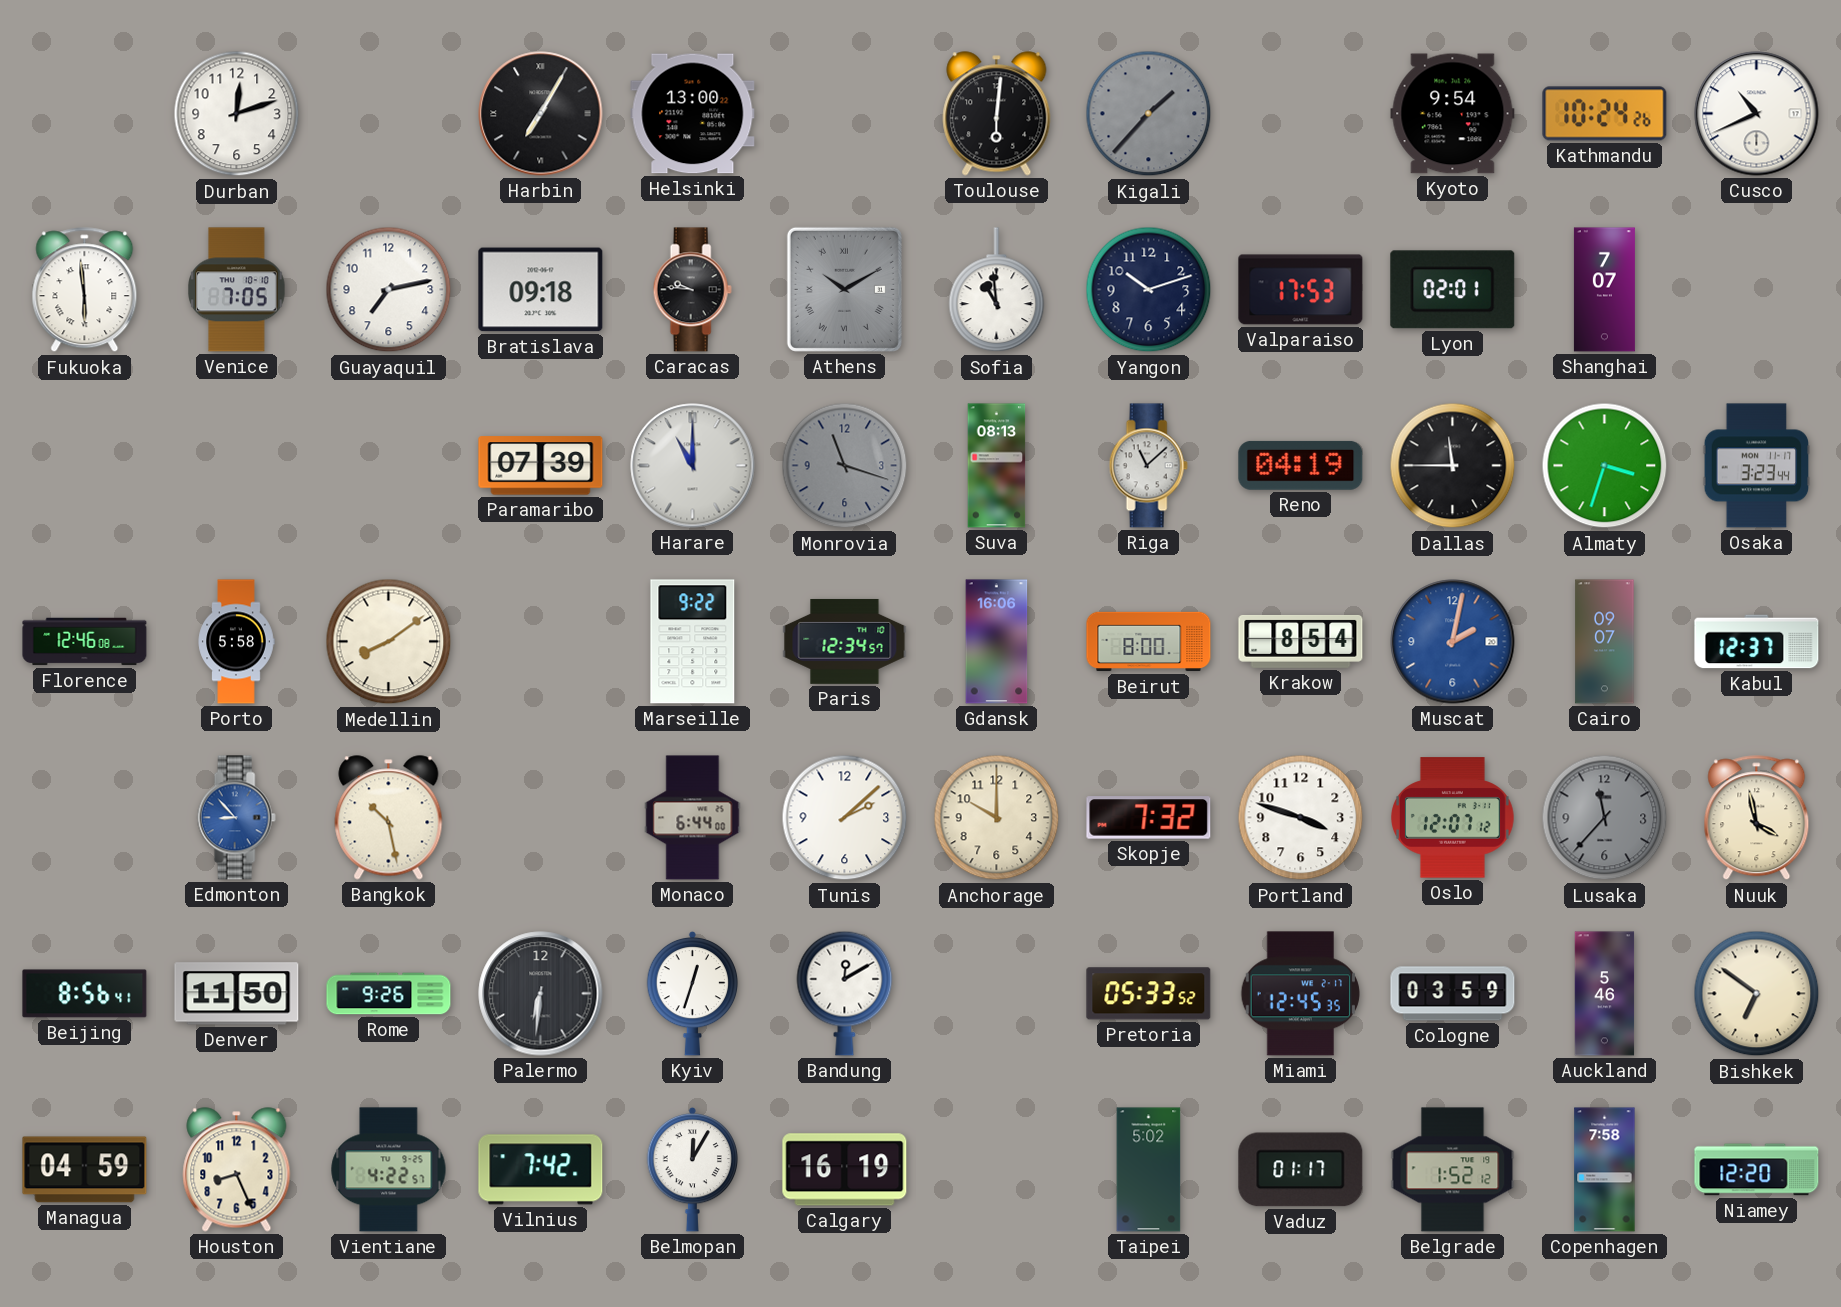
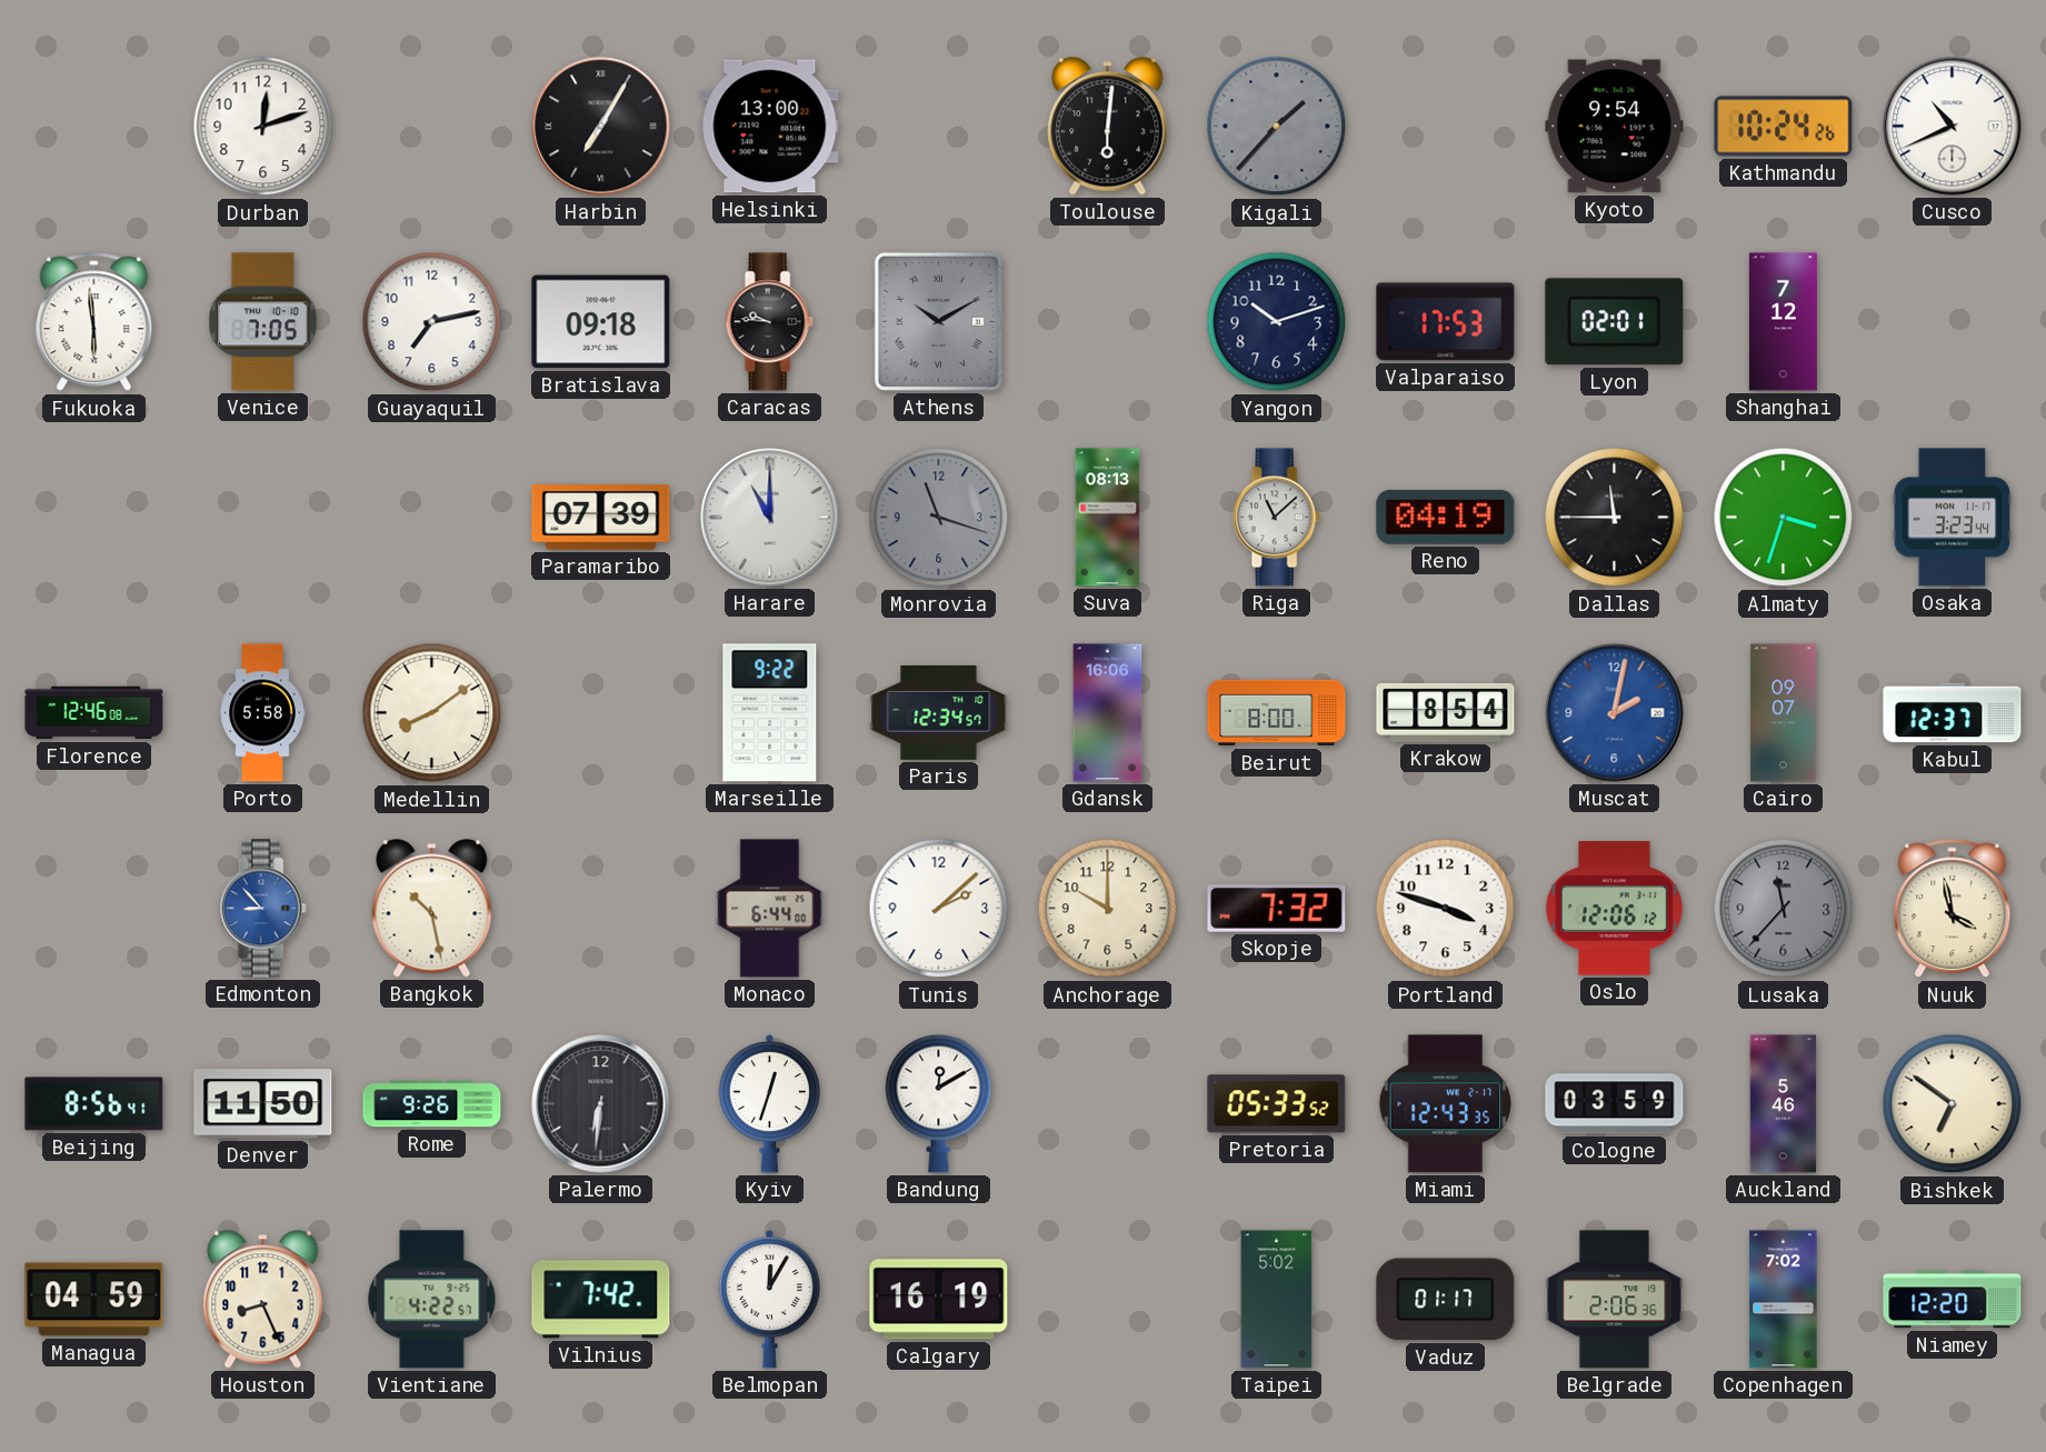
Sofia: 10:59 -> none
Shanghai: 7:07 -> 7:12
Oslo: 12:07 -> 12:06
Miami: 12:45 -> 12:43
Belgrade: 1:52 -> 2:06
Copenhagen: 7:58 -> 7:02
